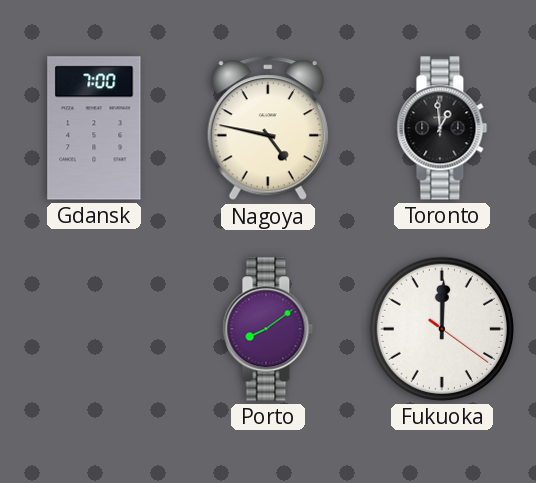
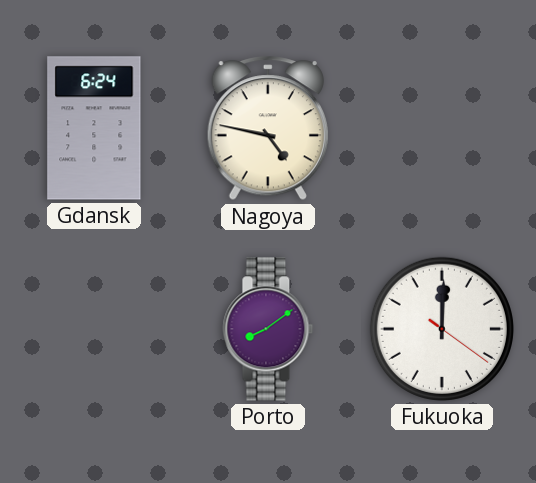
Gdansk: 7:00 -> 6:24
Toronto: 12:59 -> none
